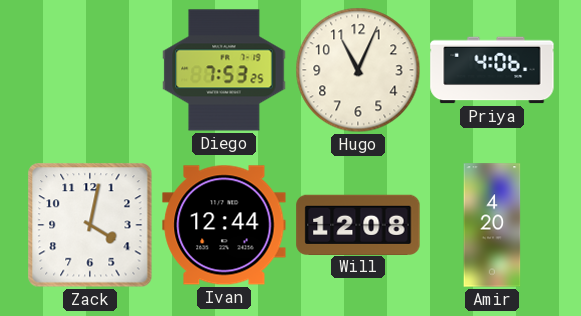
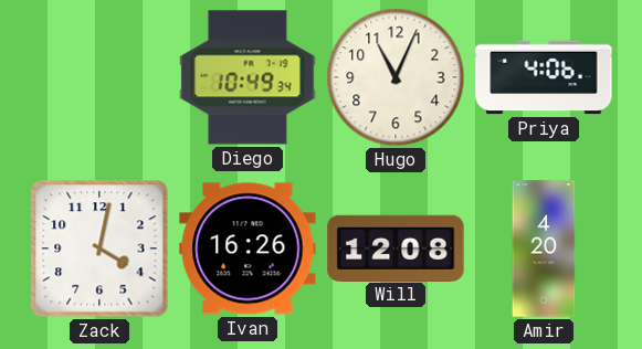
Diego: 7:53 -> 10:49
Ivan: 12:44 -> 16:26
